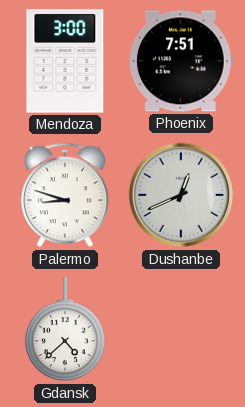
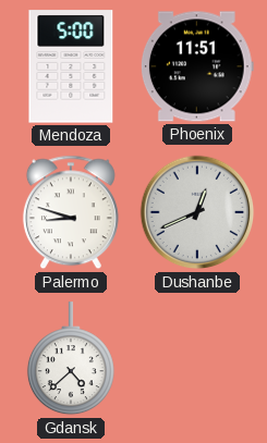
Mendoza: 3:00 -> 5:00
Phoenix: 7:51 -> 11:51
